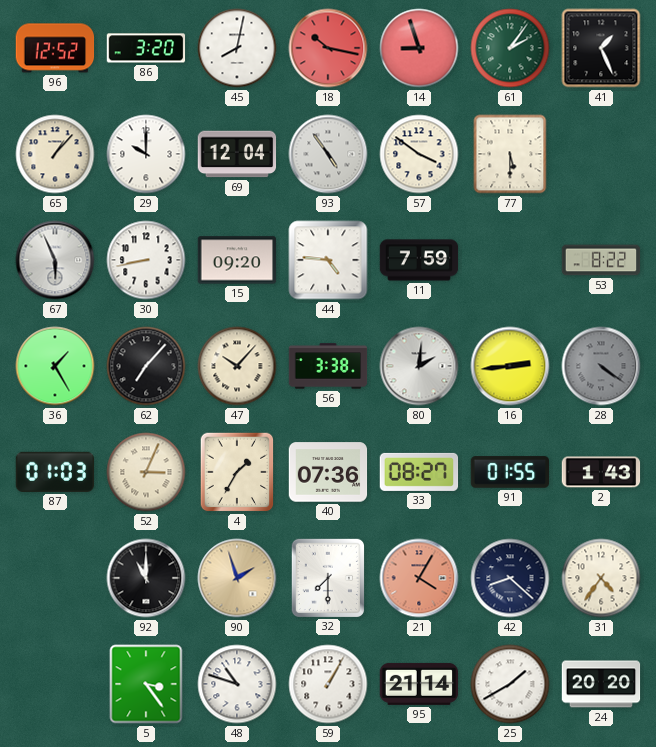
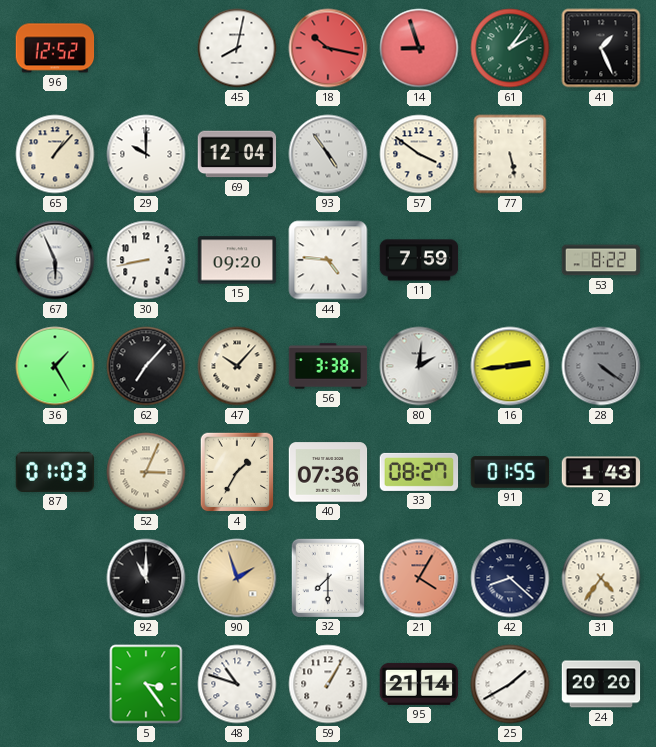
86: 3:20 -> none
77: 5:30 -> 5:28
